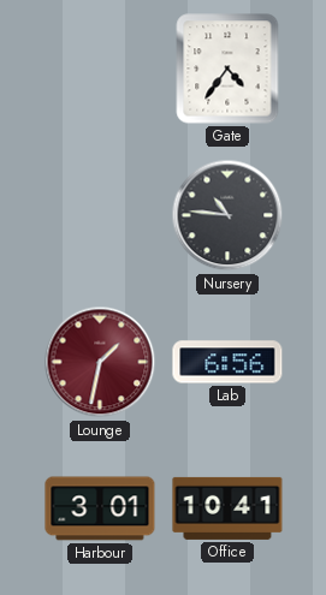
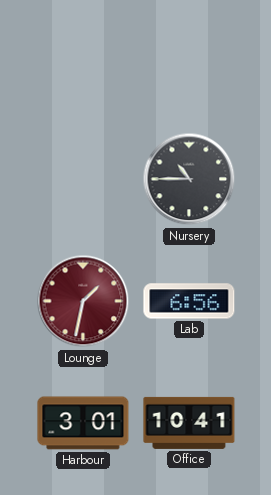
Gate: 4:36 -> none
Nursery: 10:46 -> 10:45
